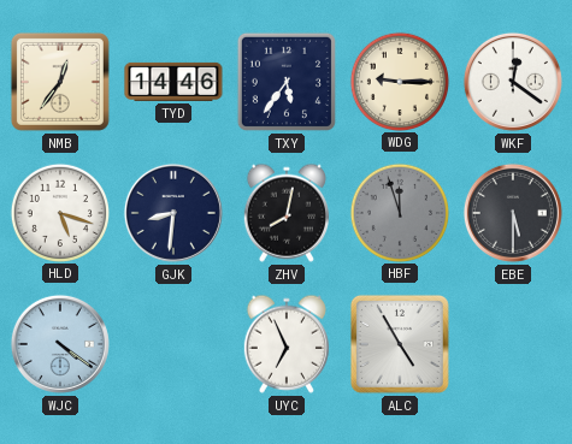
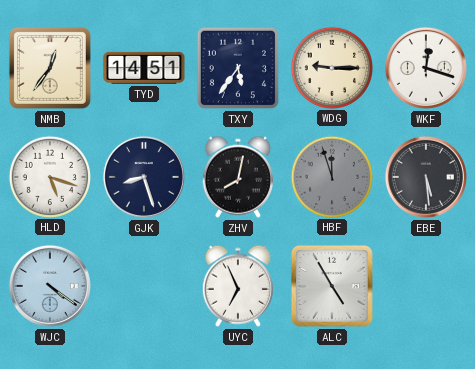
TYD: 14:46 -> 14:51
WKF: 12:21 -> 12:18
GJK: 8:31 -> 8:27
EBE: 5:30 -> 5:29
